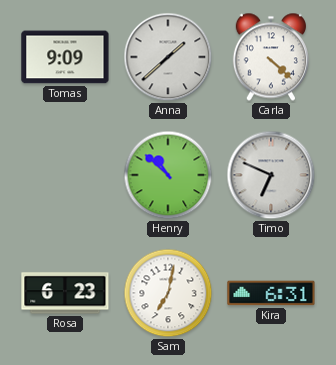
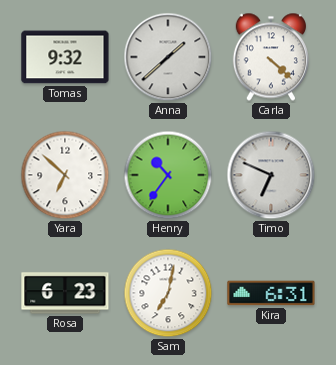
Tomas: 9:09 -> 9:32
Yara: none -> 6:52
Henry: 10:52 -> 10:36
